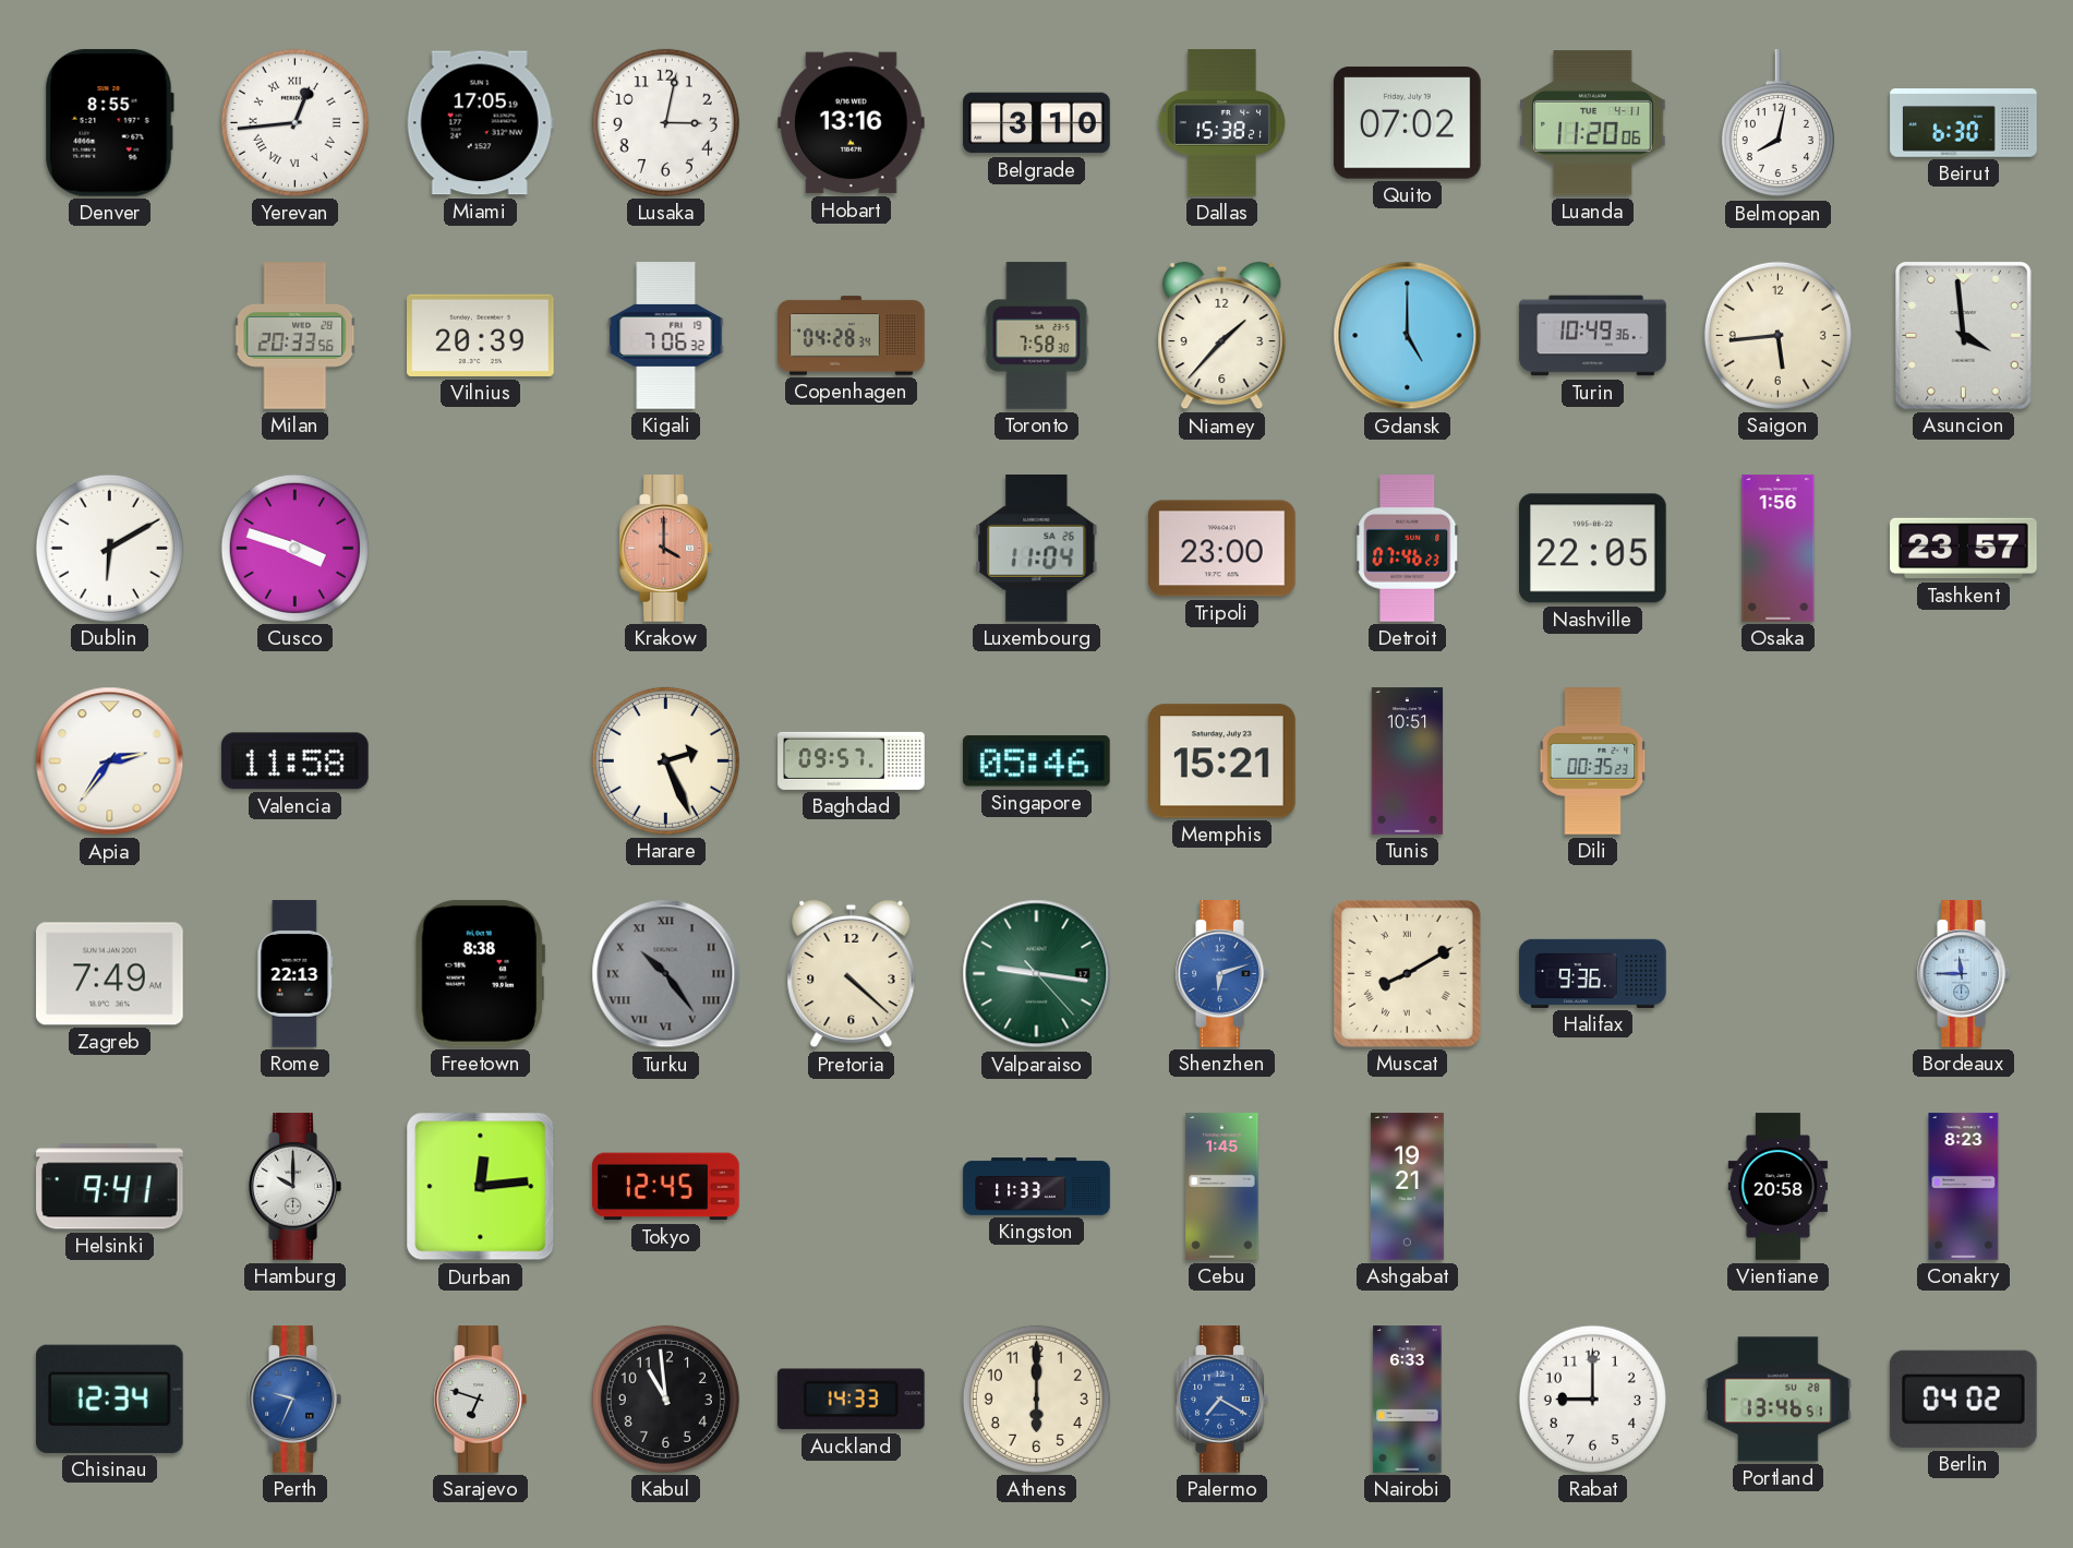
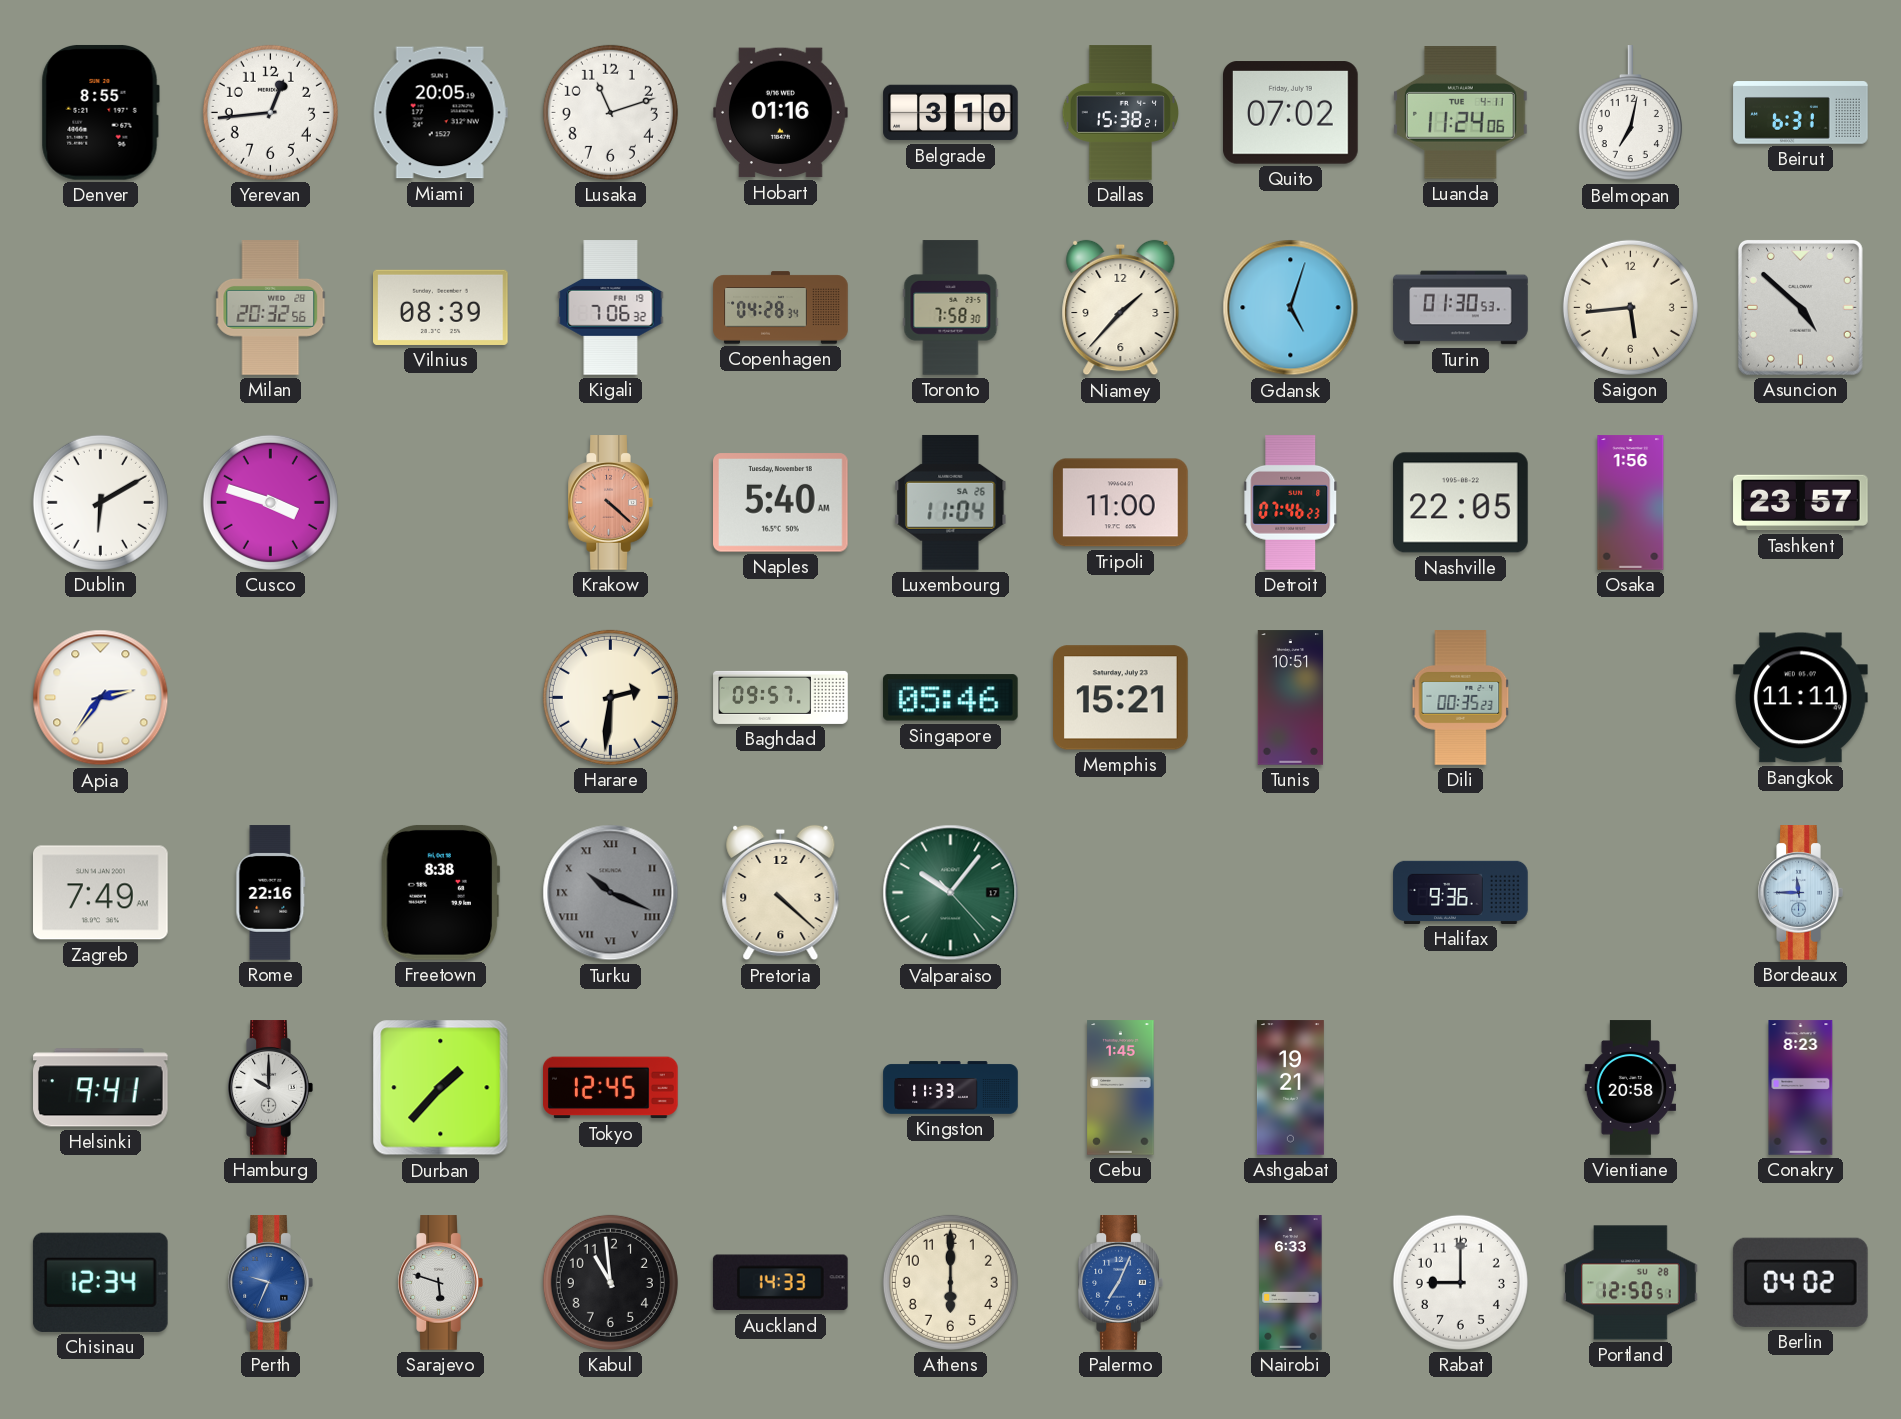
Yerevan numerals: Roman -> Arabic
Miami: 17:05 -> 20:05
Lusaka: 3:02 -> 11:12
Hobart: 13:16 -> 01:16
Luanda: 11:20 -> 11:24
Belmopan: 8:02 -> 7:02
Beirut: 6:30 -> 6:31
Milan: 20:33 -> 20:32
Vilnius: 20:39 -> 08:39
Gdansk: 5:00 -> 5:03
Turin: 10:49 -> 01:30
Asuncion: 3:59 -> 4:52
Krakow: 4:00 -> 4:22
Naples: none -> 5:40
Tripoli: 23:00 -> 11:00
Valencia: 11:58 -> none
Harare: 2:26 -> 2:31
Bangkok: none -> 11:11
Rome: 22:13 -> 22:16
Turku: 10:24 -> 10:19
Valparaiso: 9:16 -> 10:06
Shenzhen: 6:12 -> none
Muscat: 8:10 -> none
Durban: 12:14 -> 1:37
Sarajevo: 6:48 -> 5:48
Palermo: 7:20 -> 7:04
Portland: 13:46 -> 12:50
